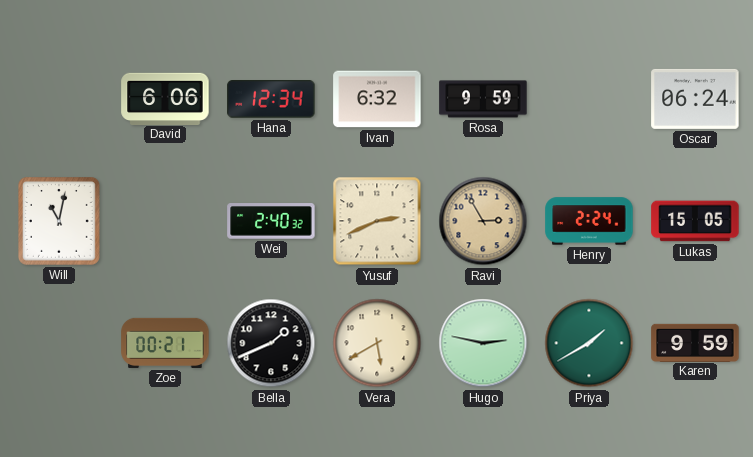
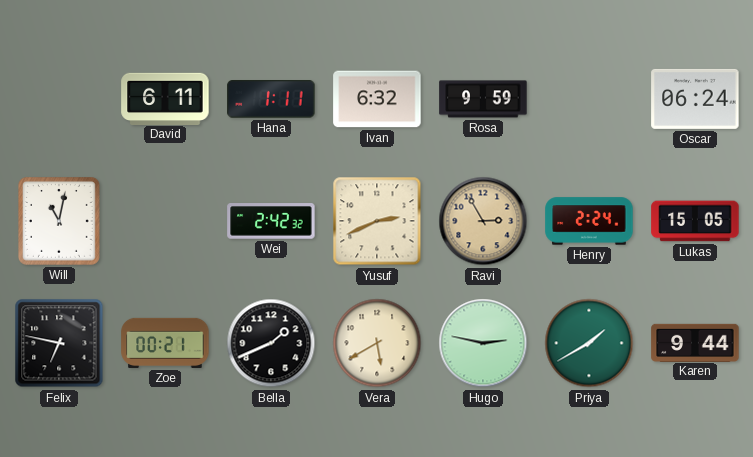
David: 6:06 -> 6:11
Hana: 12:34 -> 1:11
Wei: 2:40 -> 2:42
Felix: none -> 6:47
Karen: 9:59 -> 9:44
